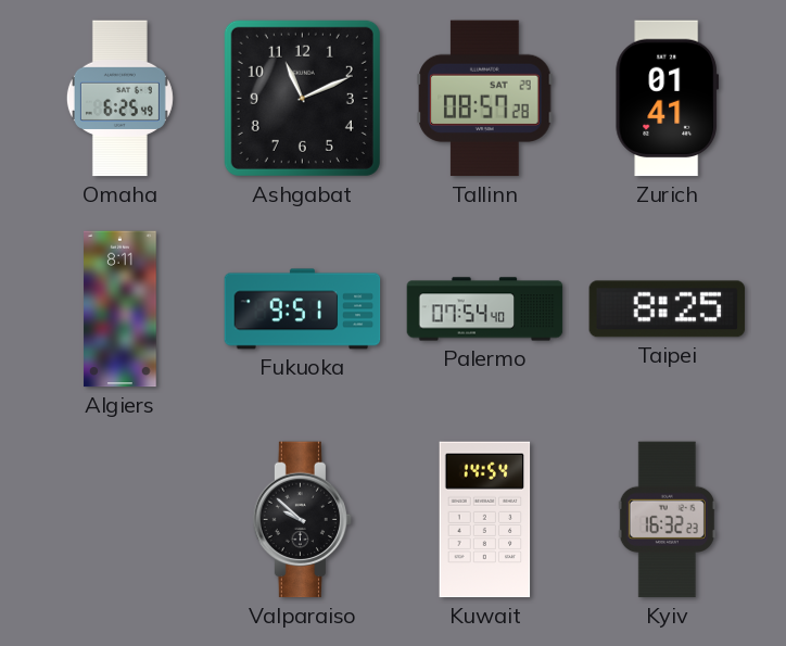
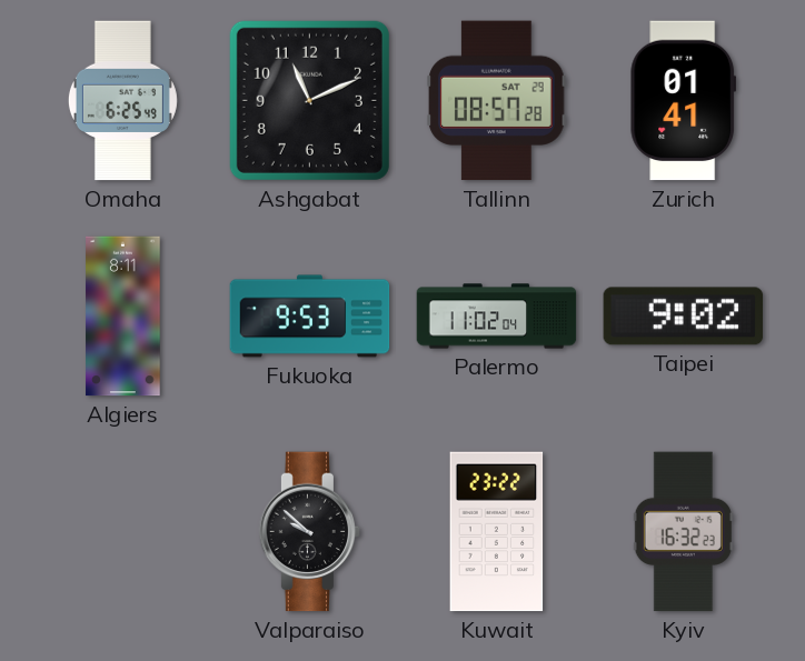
Fukuoka: 9:51 -> 9:53
Palermo: 07:54 -> 11:02
Taipei: 8:25 -> 9:02
Kuwait: 14:54 -> 23:22
